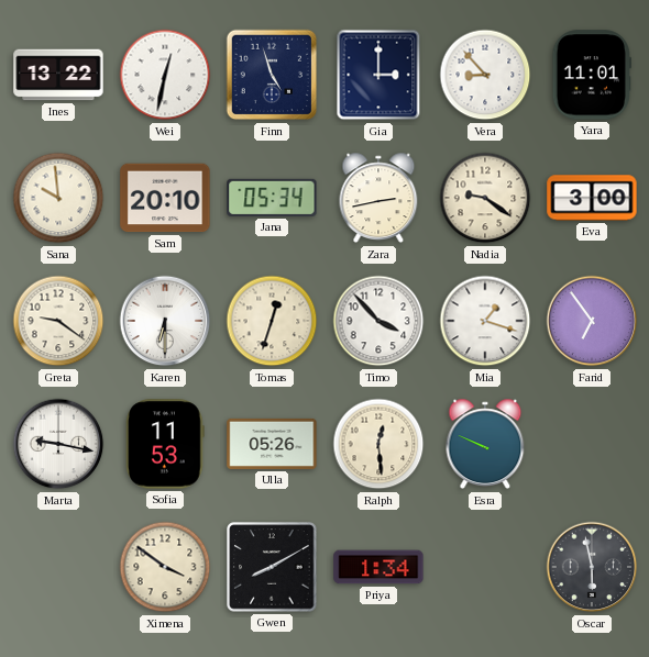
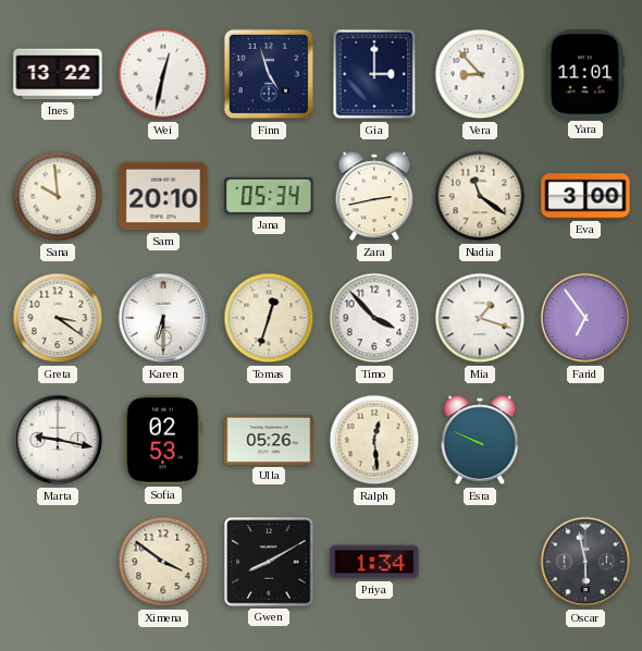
Nadia: 9:21 -> 11:21
Greta: 9:21 -> 3:21
Sofia: 11:53 -> 02:53
